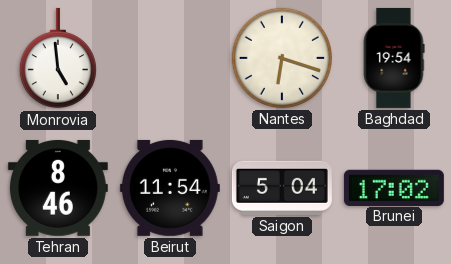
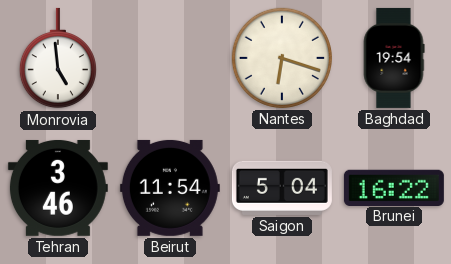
Tehran: 8:46 -> 3:46
Brunei: 17:02 -> 16:22
